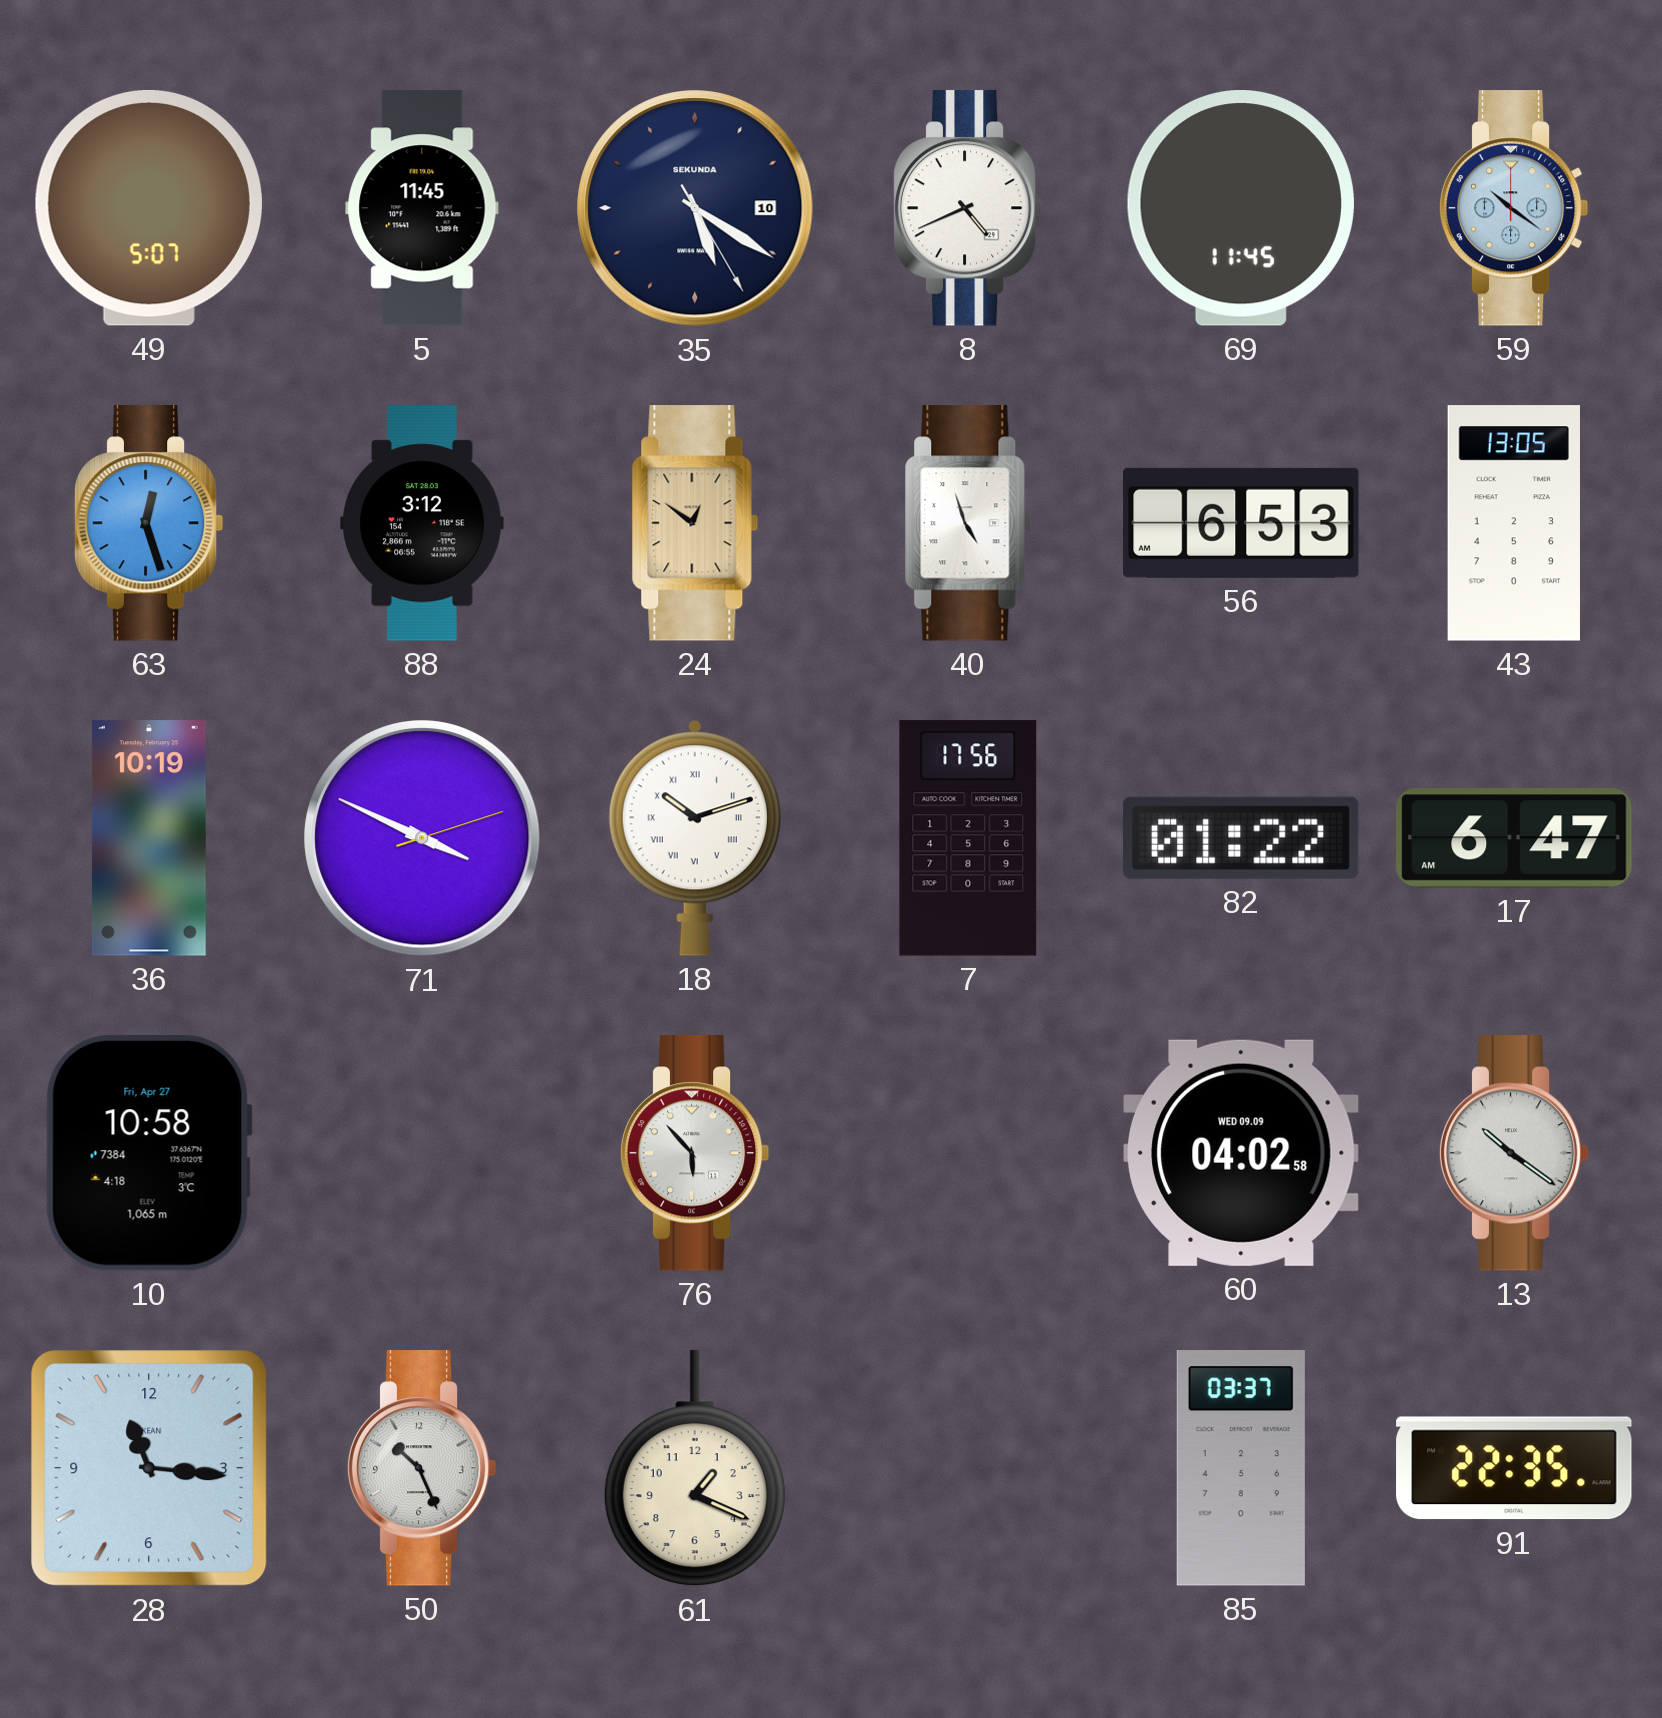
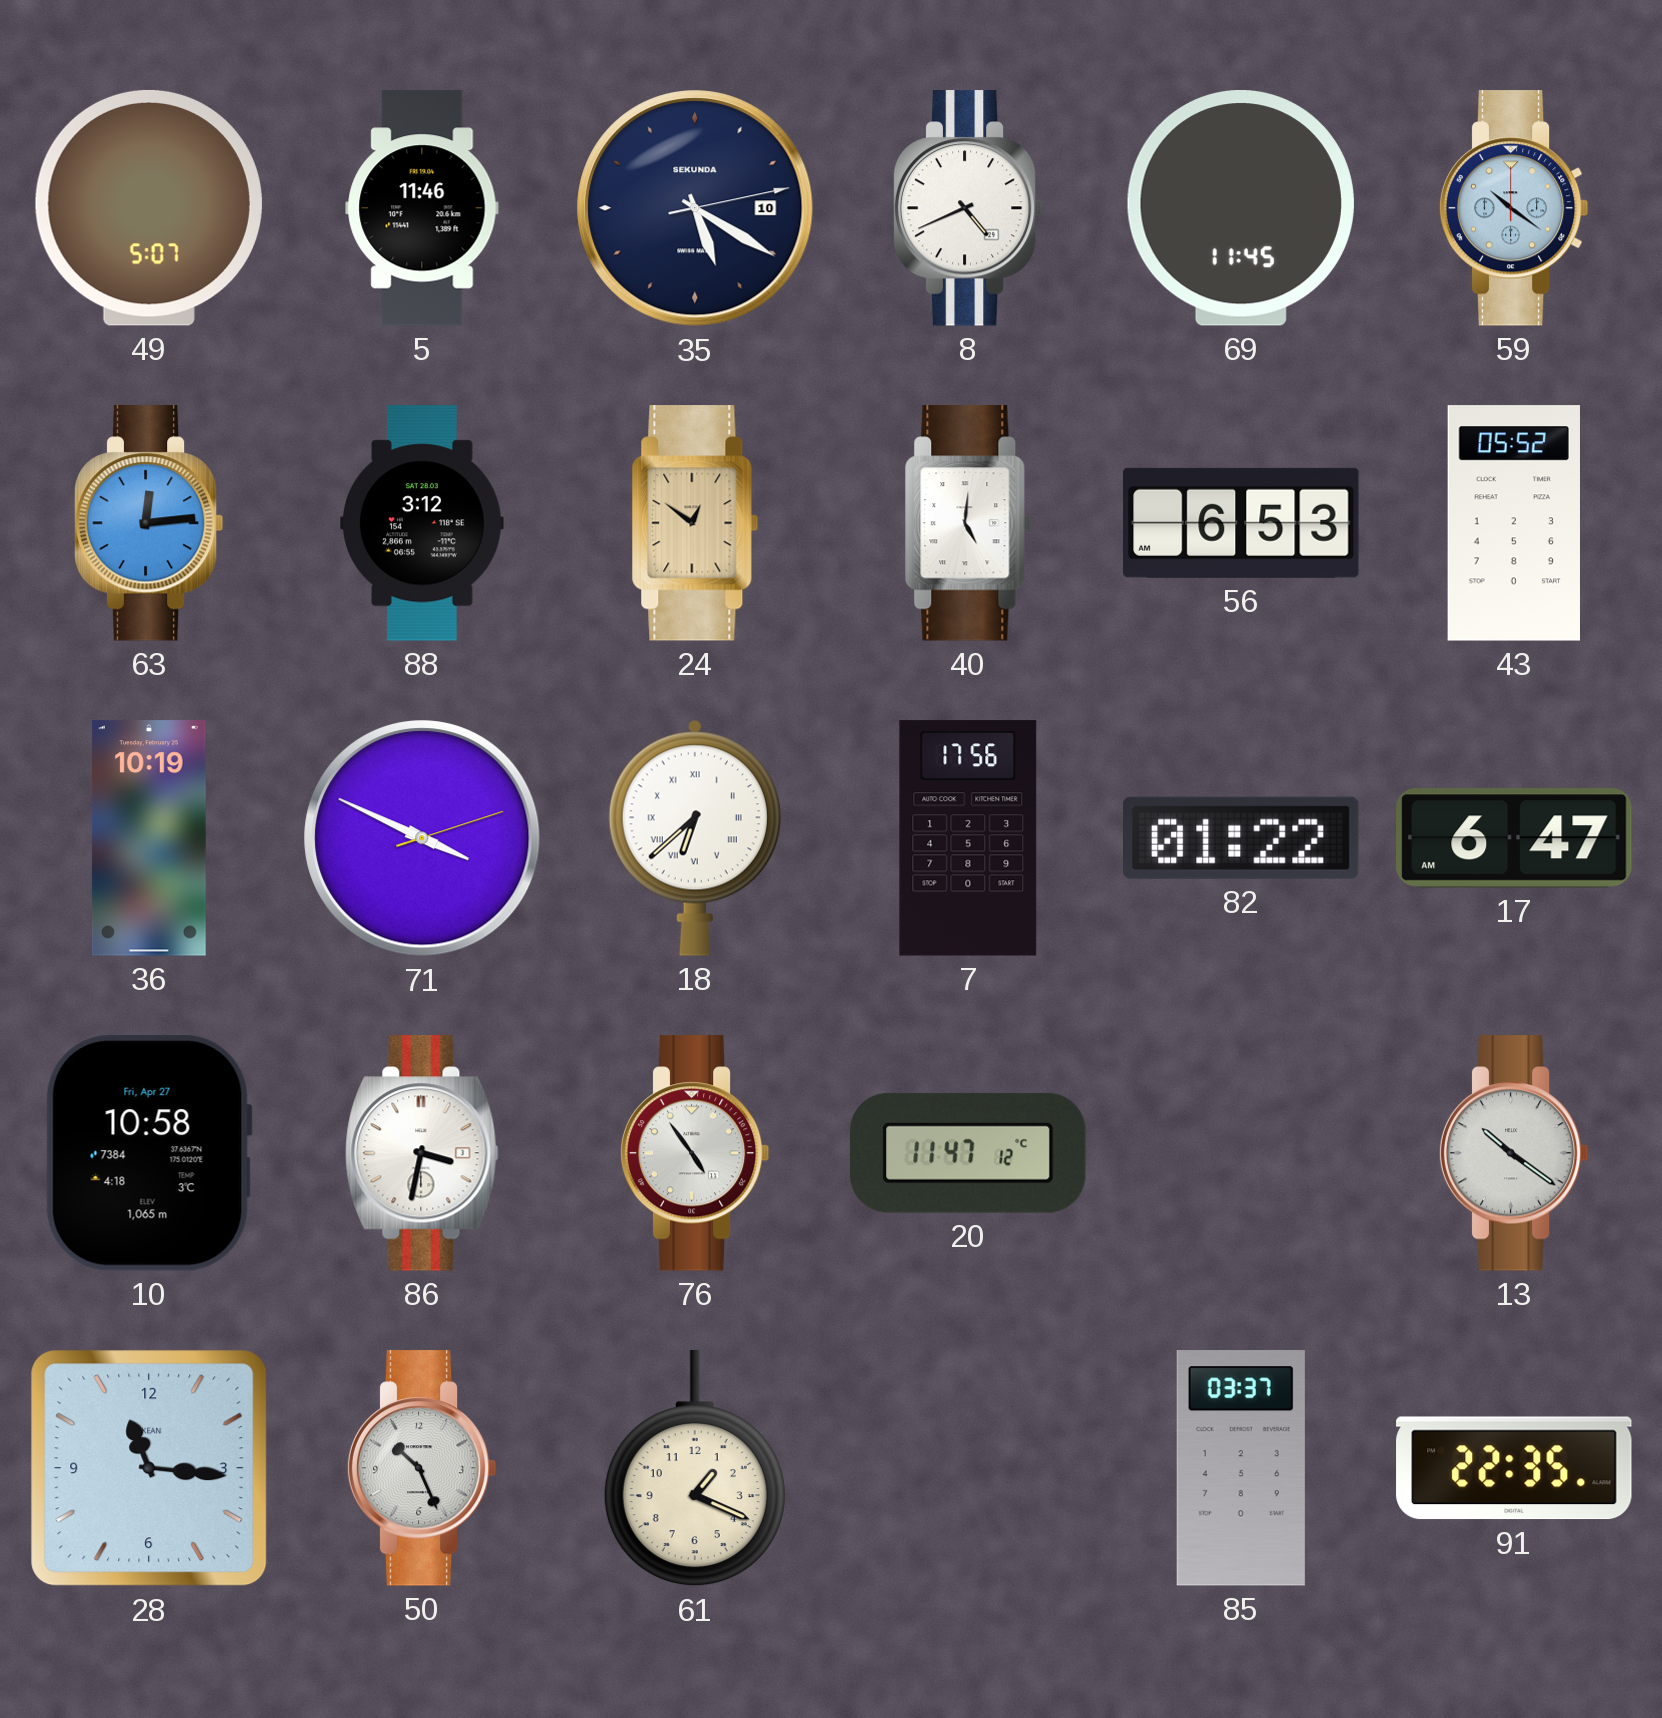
5: 11:45 -> 11:46
35: 5:20:25 -> 5:20:13
63: 12:27 -> 12:14
40: 4:57 -> 5:01
43: 13:05 -> 05:52
18: 10:12 -> 6:38
86: none -> 3:32
76: 5:53 -> 4:54
20: none -> 11:47
60: 04:02 -> none
